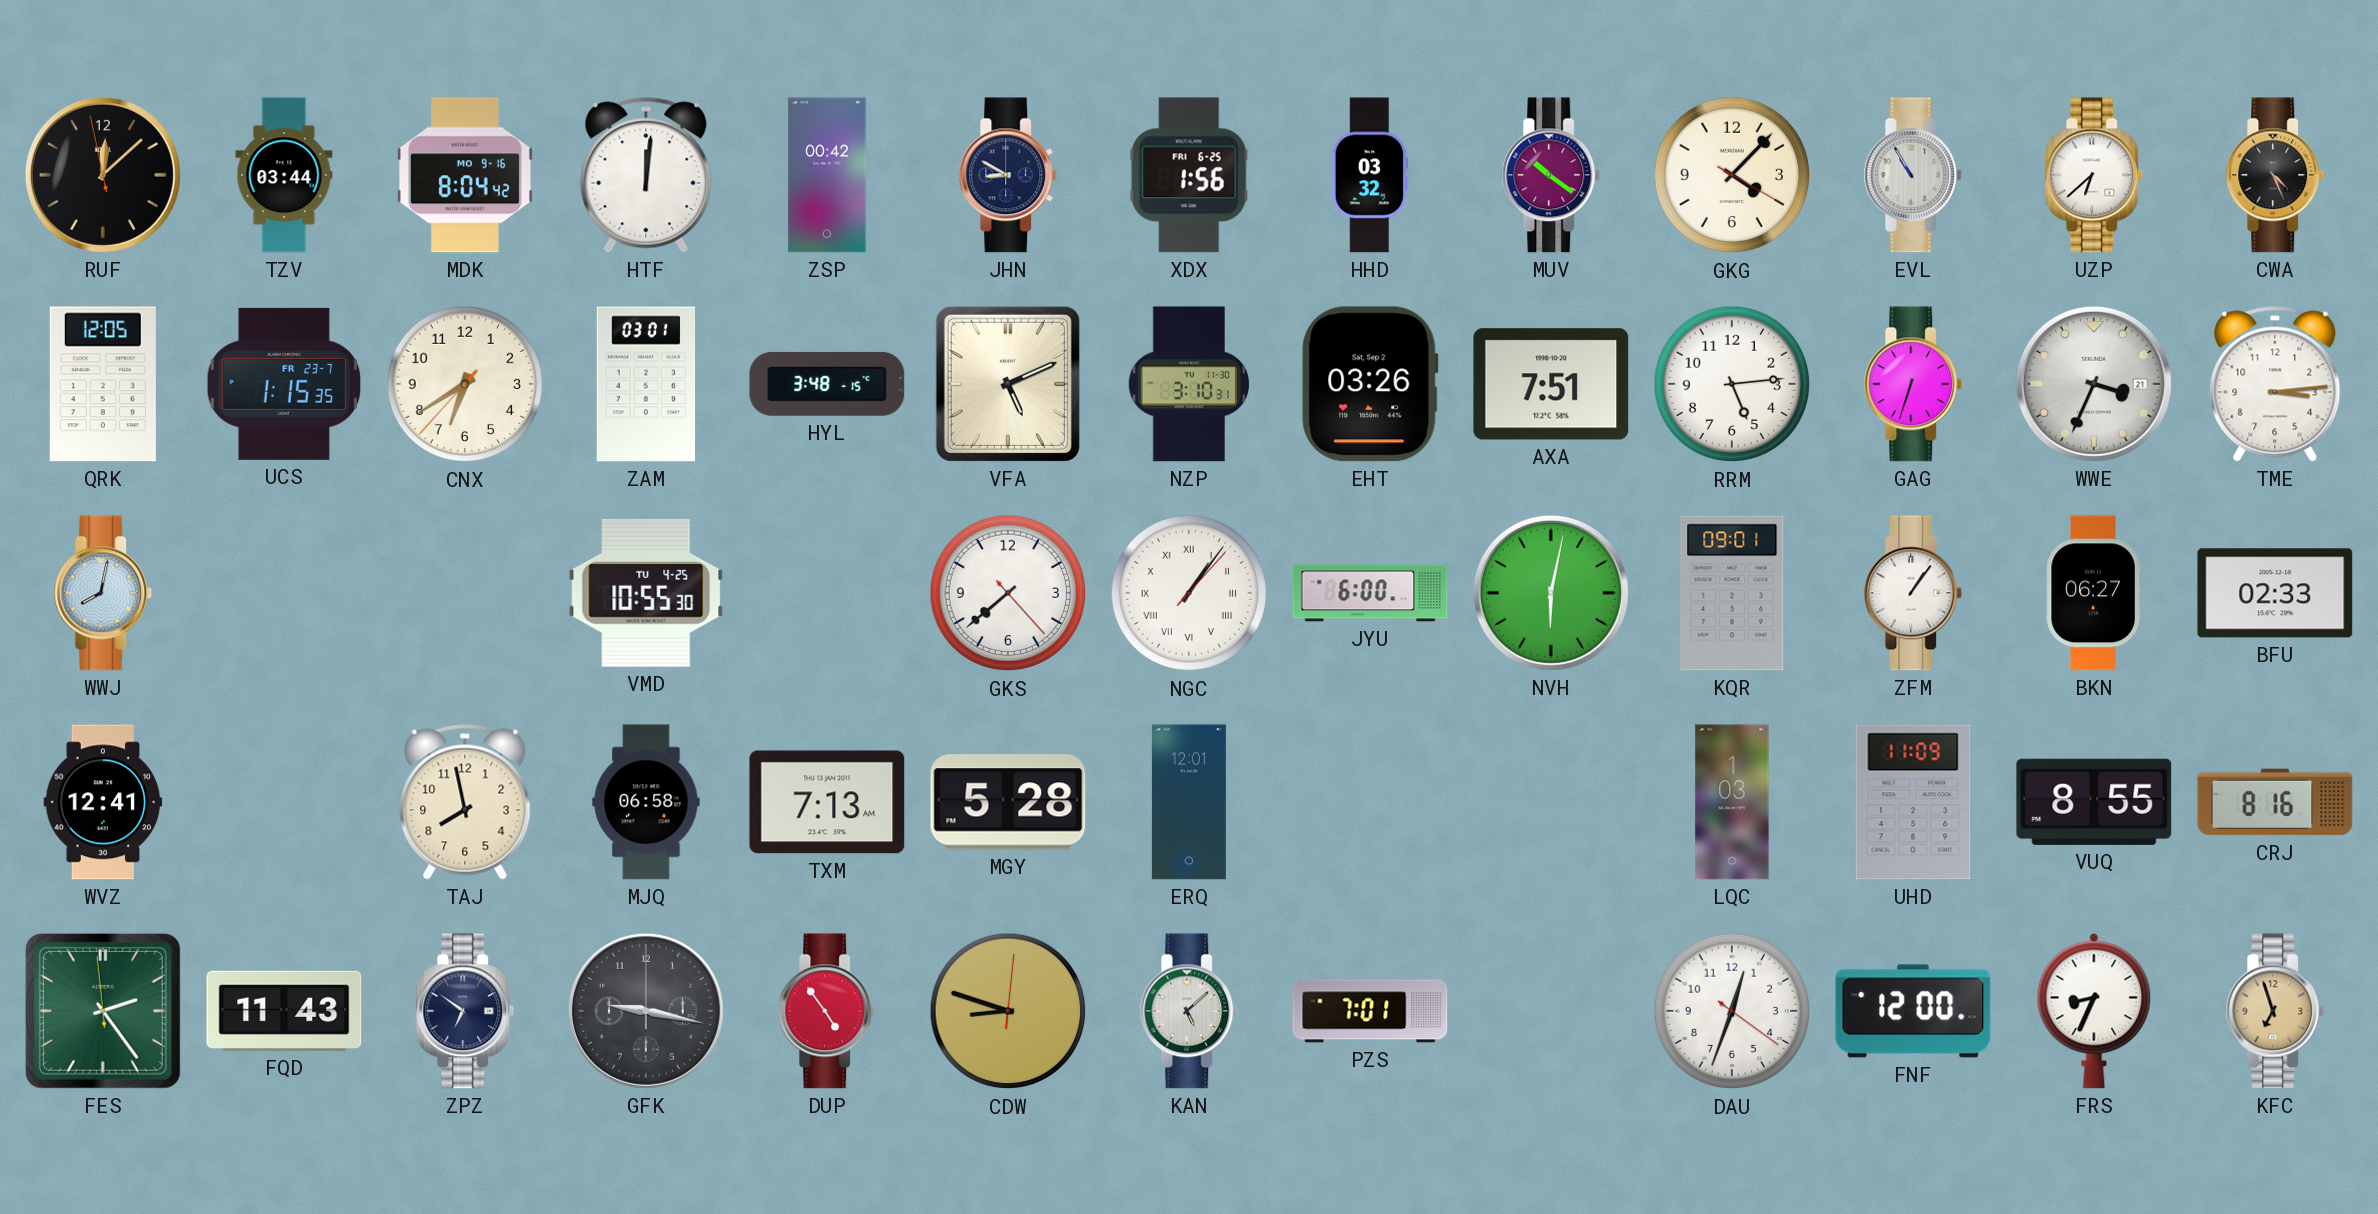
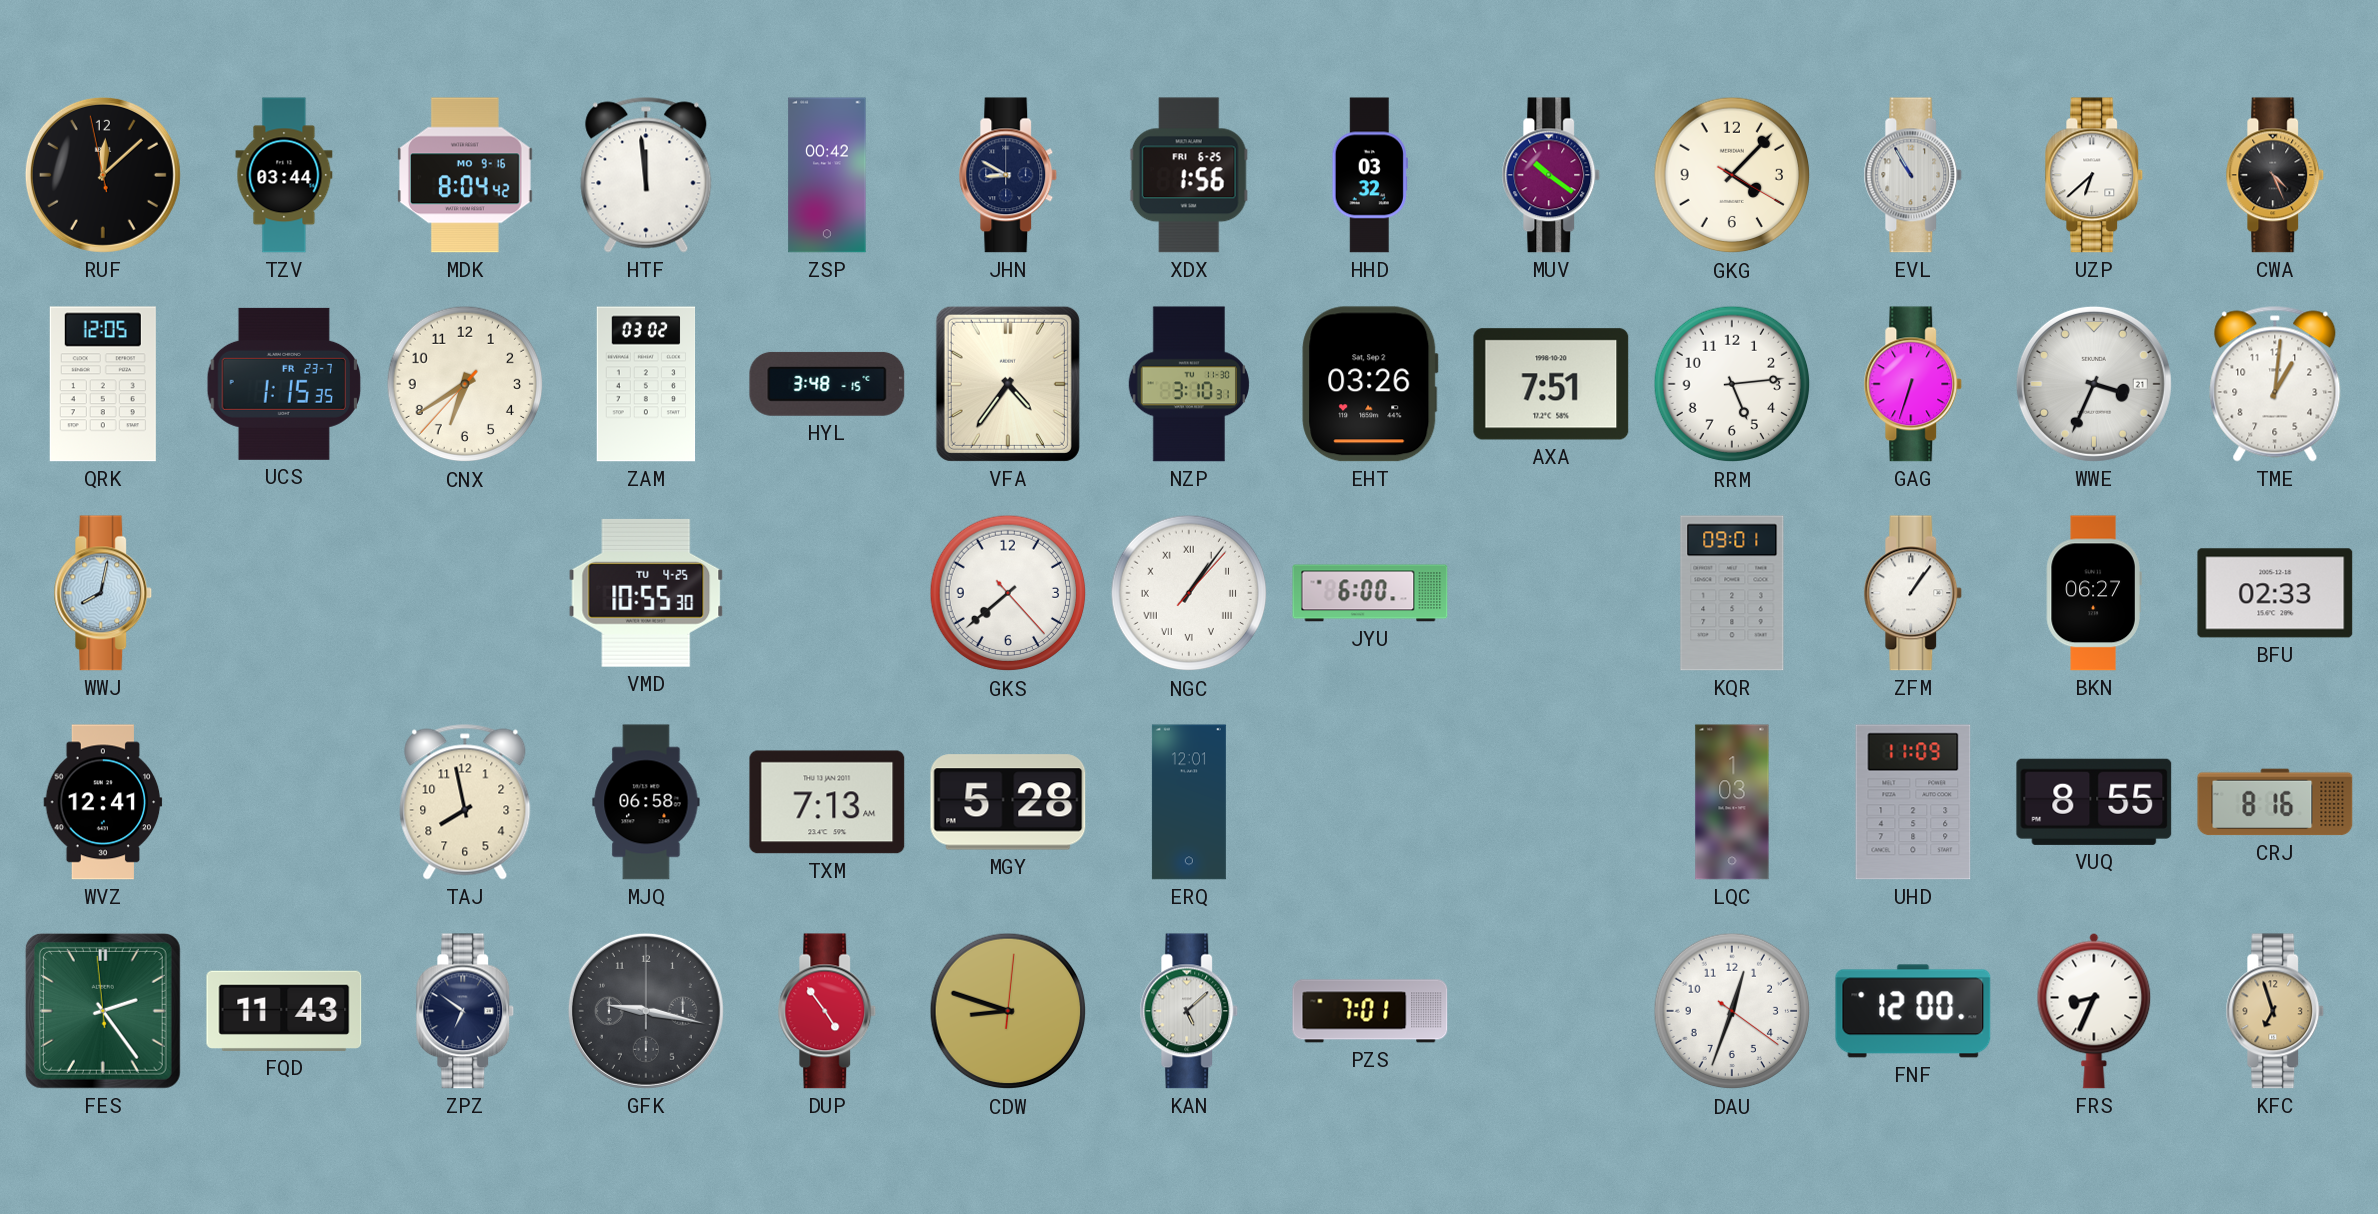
HTF: 12:01 -> 11:59
ZAM: 03:01 -> 03:02
VFA: 5:11 -> 4:36
TME: 3:14 -> 1:01
NVH: 6:02 -> none
